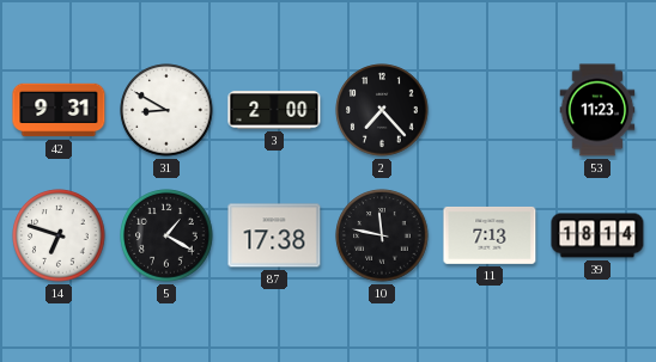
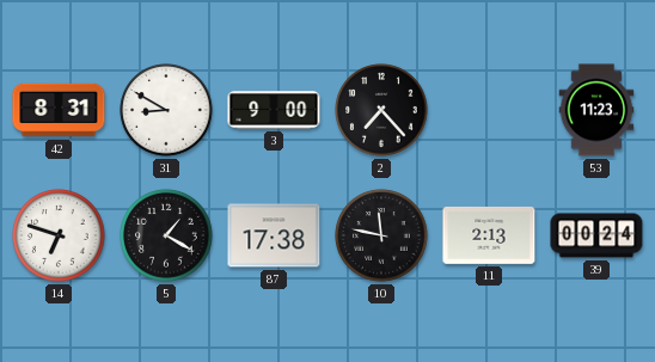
42: 9:31 -> 8:31
3: 2:00 -> 9:00
11: 7:13 -> 2:13
39: 18:14 -> 00:24
